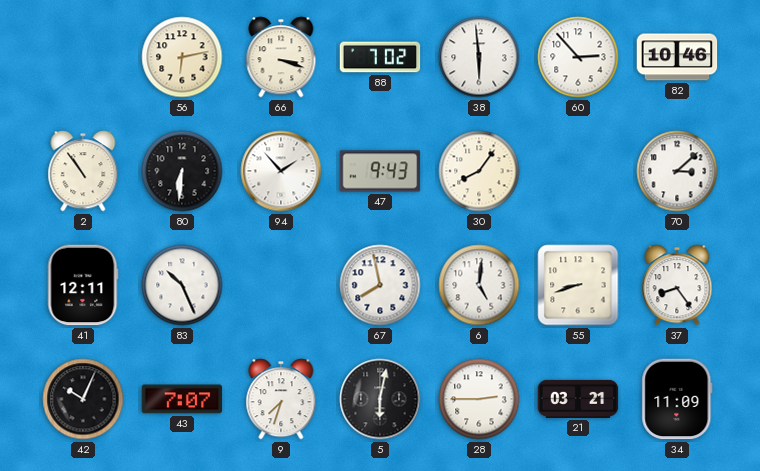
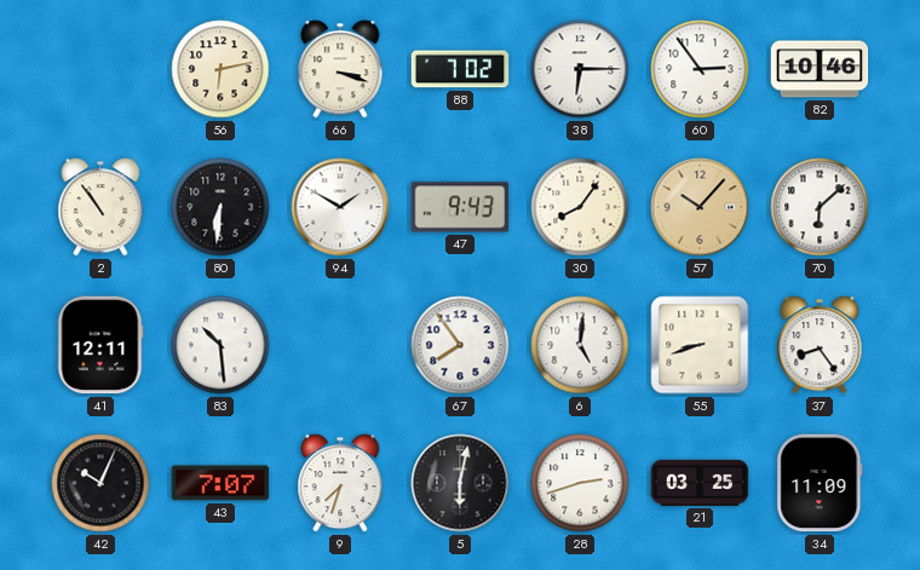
38: 5:59 -> 6:15
60: 2:53 -> 2:54
94: 1:53 -> 1:50
57: none -> 10:07
70: 3:08 -> 6:08
83: 10:26 -> 10:29
67: 7:58 -> 7:54
28: 2:45 -> 2:42
21: 03:21 -> 03:25
